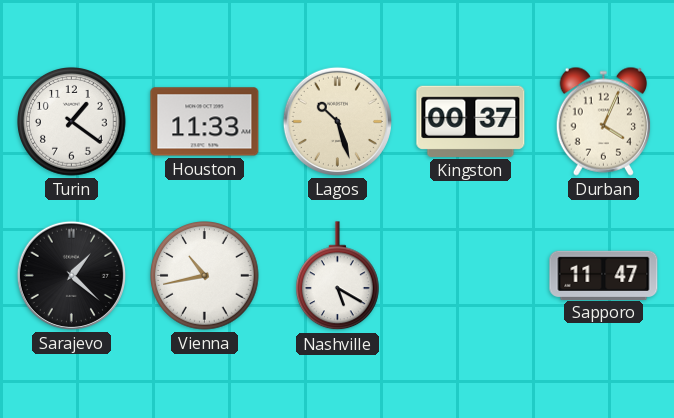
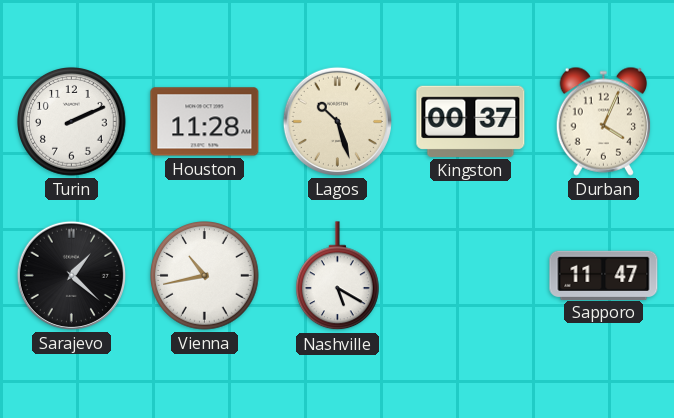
Turin: 1:21 -> 2:11
Houston: 11:33 -> 11:28
